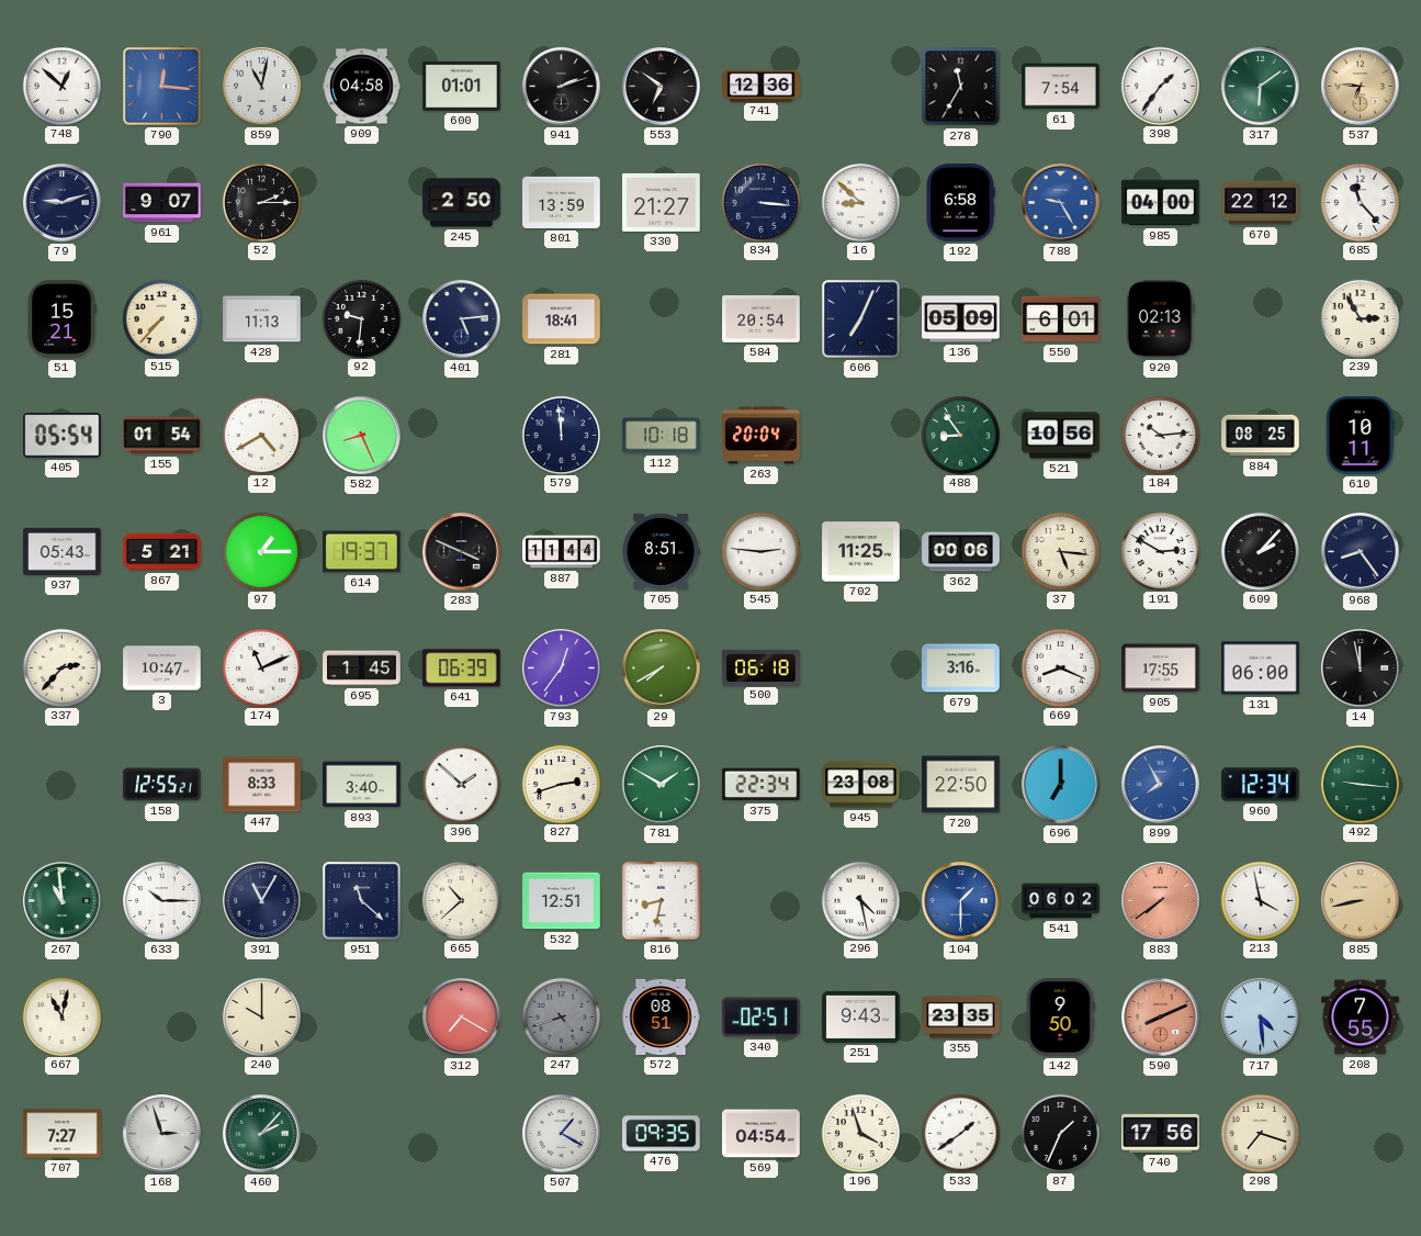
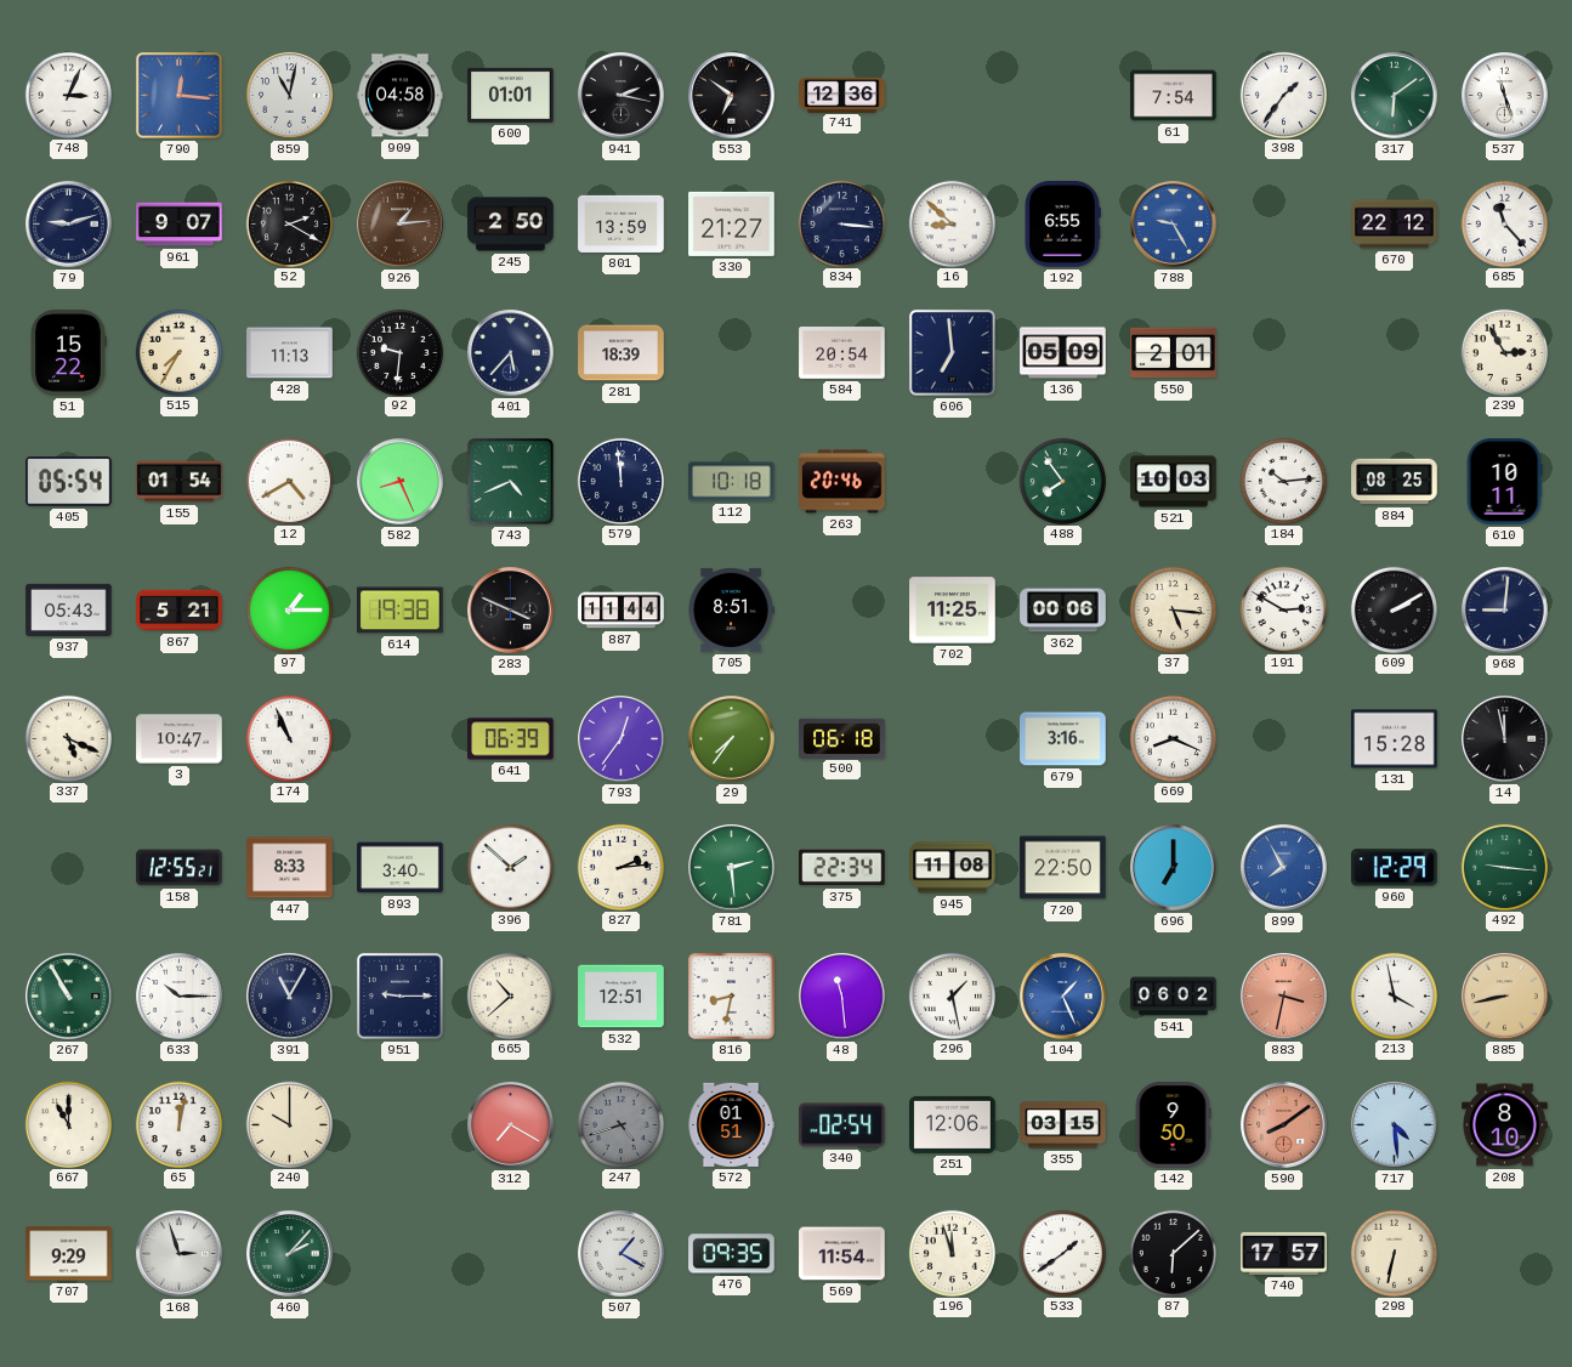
748: 12:52 -> 3:04
941: 2:12 -> 2:17
278: 11:35 -> none
537: 6:46 -> 11:27
537 dial: champagne -> white
52: 2:15 -> 2:20
926: none -> 1:14
192: 6:58 -> 6:55
985: 04:00 -> none
51: 15:21 -> 15:22
515: 7:37 -> 7:35
401: 5:14 -> 5:37
281: 18:41 -> 18:39
606: 7:04 -> 6:59
550: 6:01 -> 2:01
920: 02:13 -> none
743: none -> 4:41
263: 20:04 -> 20:46
488: 8:54 -> 7:54
521: 10:56 -> 10:03
614: 19:37 -> 19:38
545: 2:46 -> none
609: 2:07 -> 2:10
968: 8:24 -> 9:01
337: 2:37 -> 5:19
174: 11:11 -> 10:56
695: 1:45 -> none
29: 7:40 -> 7:36
905: 17:55 -> none
131: 06:00 -> 15:28
827: 2:42 -> 2:14
781: 1:50 -> 2:29
945: 23:08 -> 11:08
960: 12:34 -> 12:29
267: 10:59 -> 10:55
951: 11:22 -> 9:15
48: none -> 11:29
296: 4:28 -> 1:28
104: 1:30 -> 1:26
883: 7:39 -> 3:32
667: 11:02 -> 11:00
65: none -> 12:02
572: 08:51 -> 01:51
340: 02:51 -> 02:54
251: 9:43 -> 12:06
355: 23:35 -> 03:15
590: 8:11 -> 8:09
208: 7:55 -> 8:10
707: 7:27 -> 9:29
569: 04:54 -> 11:54
196: 3:57 -> 11:57
87: 1:34 -> 6:08
740: 17:56 -> 17:57
298: 7:18 -> 6:32
